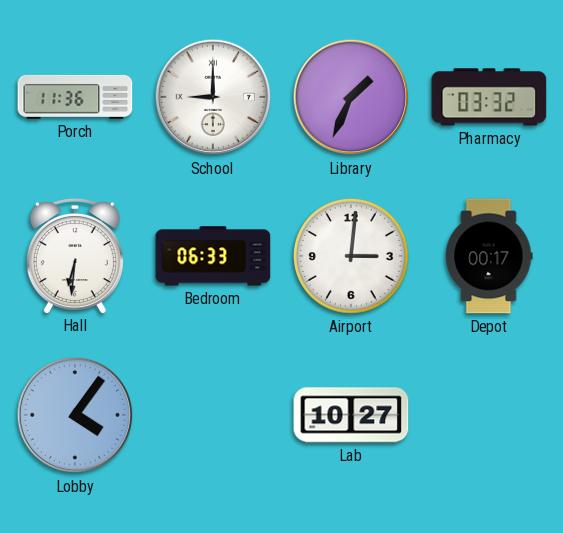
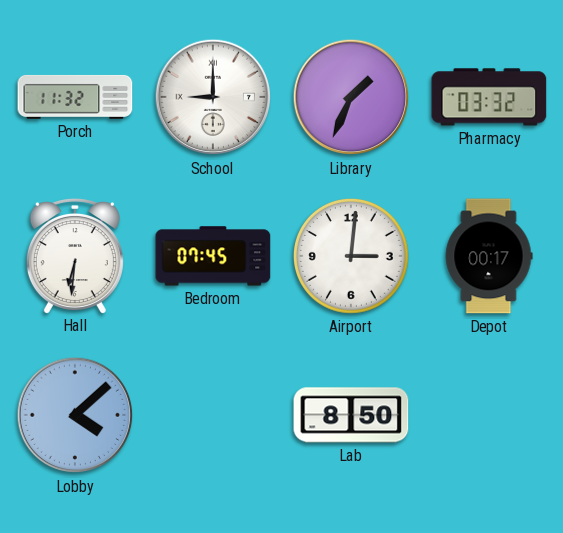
Porch: 11:36 -> 11:32
Bedroom: 06:33 -> 07:45
Lobby: 4:06 -> 4:08
Lab: 10:27 -> 8:50
